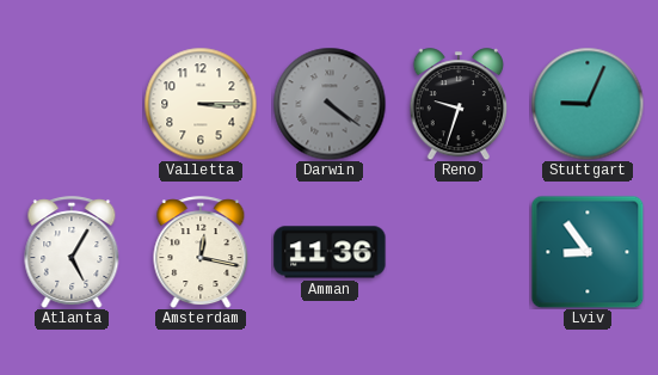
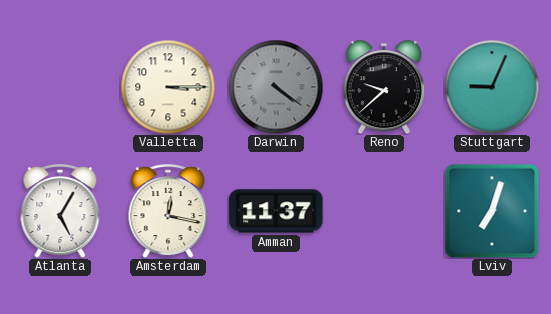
Reno: 9:33 -> 9:38
Amman: 11:36 -> 11:37
Lviv: 8:54 -> 7:03
